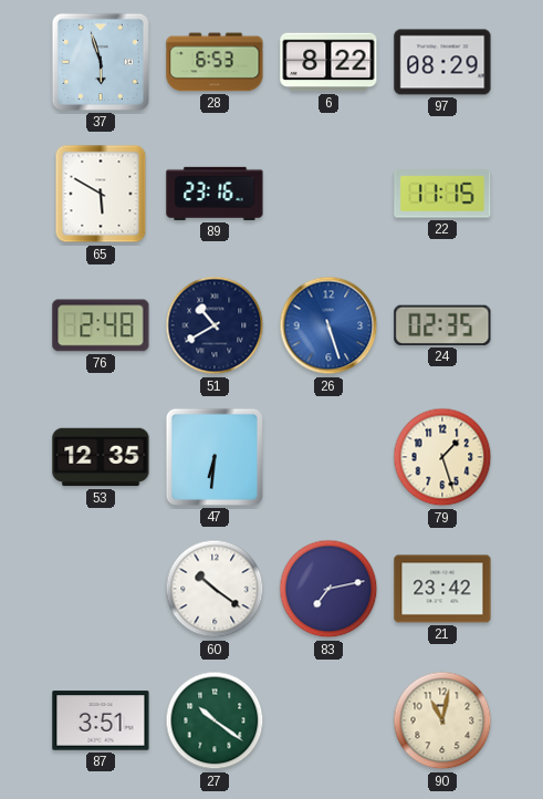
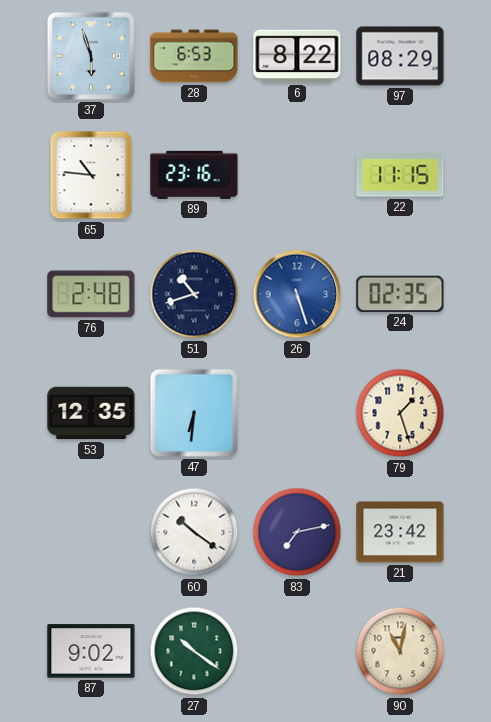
65: 5:50 -> 10:46
51: 10:40 -> 10:42
87: 3:51 -> 9:02
